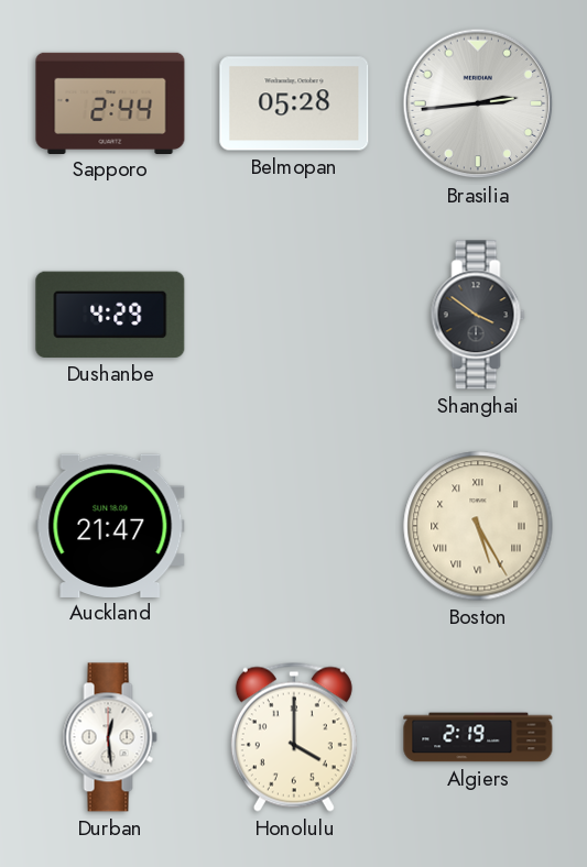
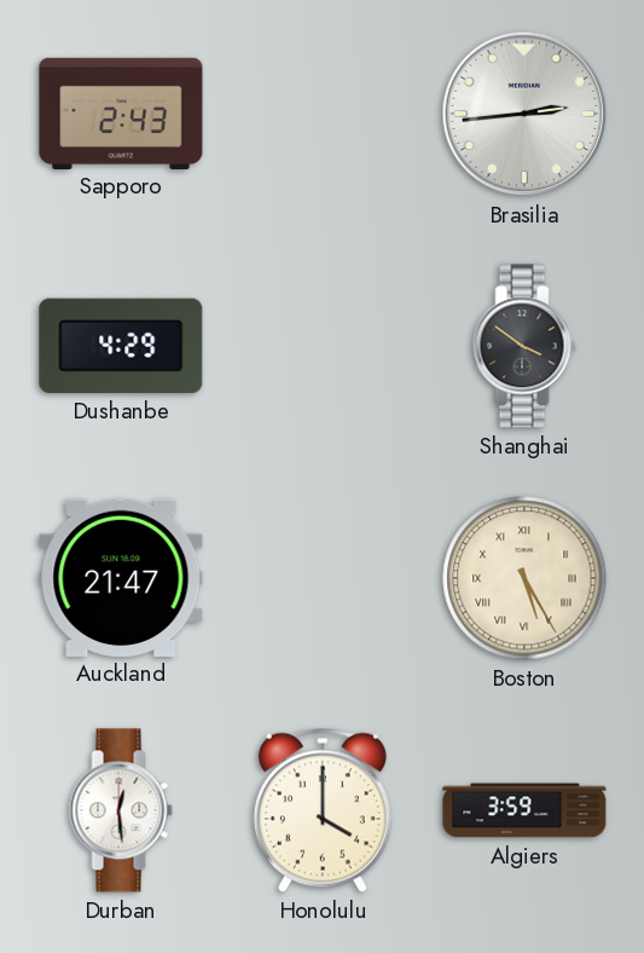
Sapporo: 2:44 -> 2:43
Belmopan: 05:28 -> none
Algiers: 2:19 -> 3:59
